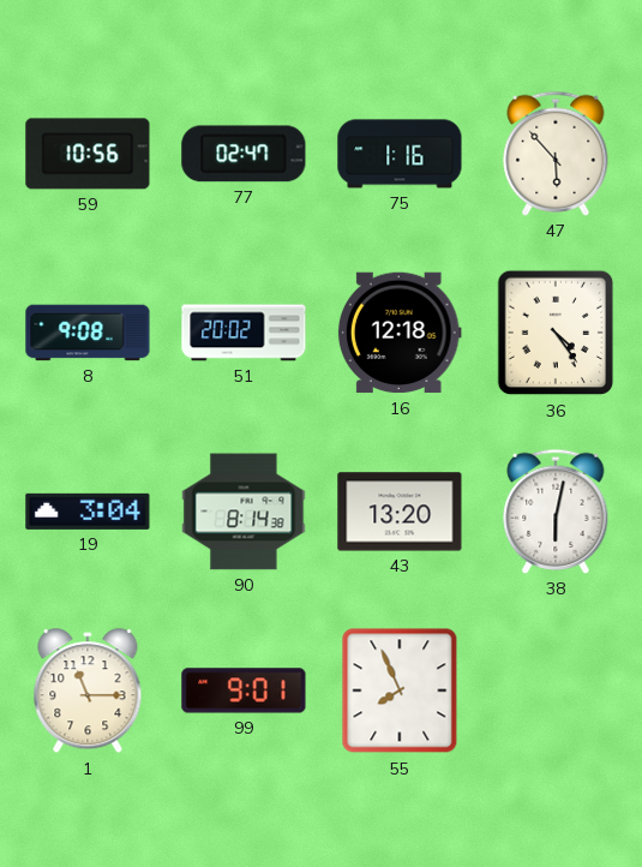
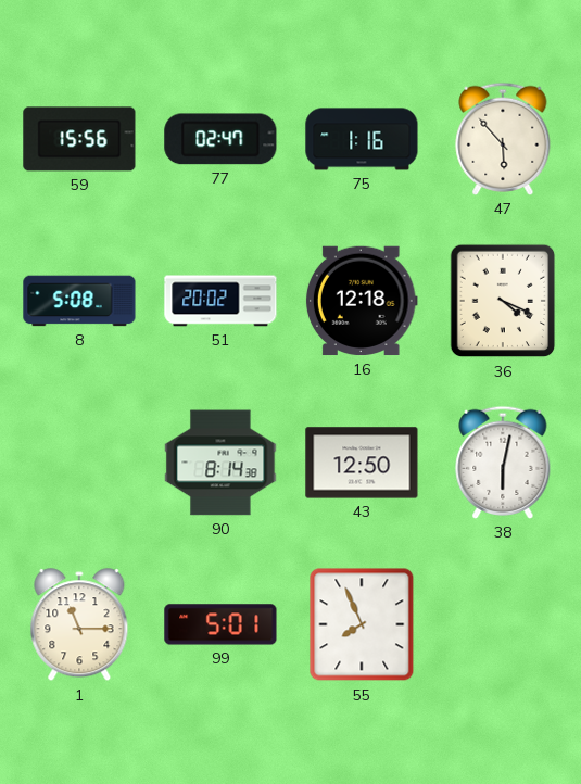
59: 10:56 -> 15:56
8: 9:08 -> 5:08
36: 4:24 -> 4:19
19: 3:04 -> none
43: 13:20 -> 12:50
99: 9:01 -> 5:01
